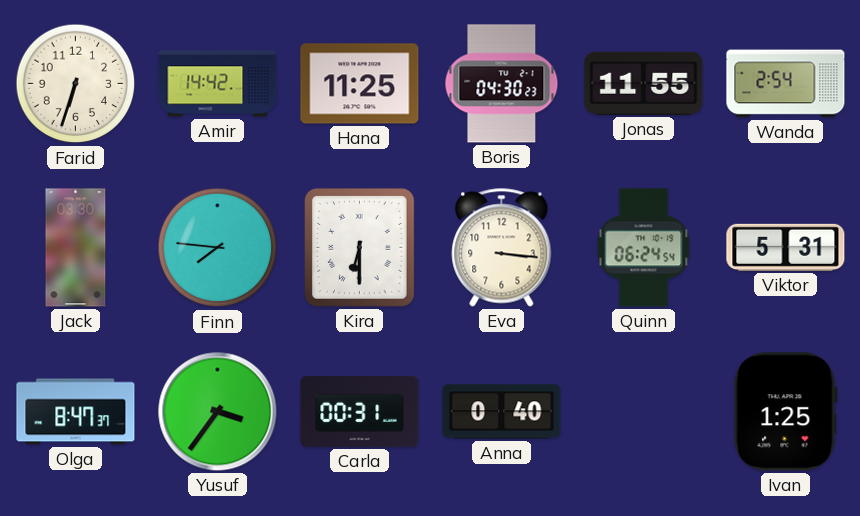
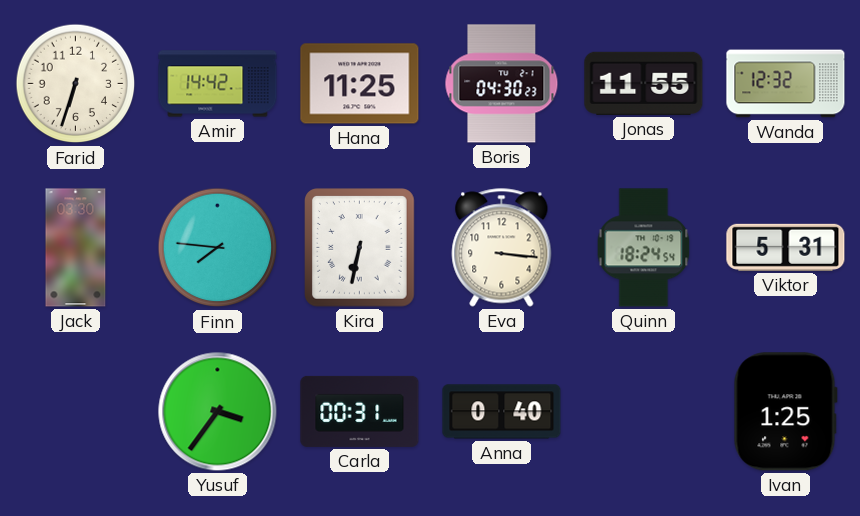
Wanda: 2:54 -> 12:32
Kira: 6:30 -> 6:32
Quinn: 06:24 -> 18:24
Olga: 8:47 -> none
